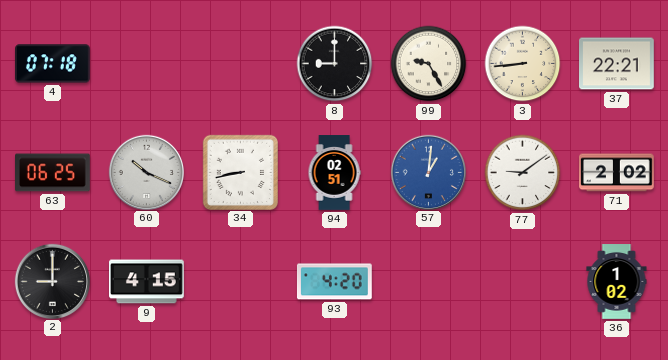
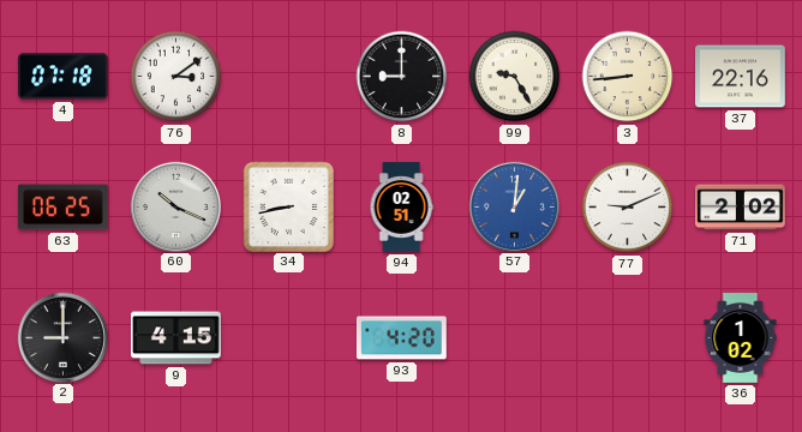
76: none -> 3:09
37: 22:21 -> 22:16
77: 9:09 -> 9:11
